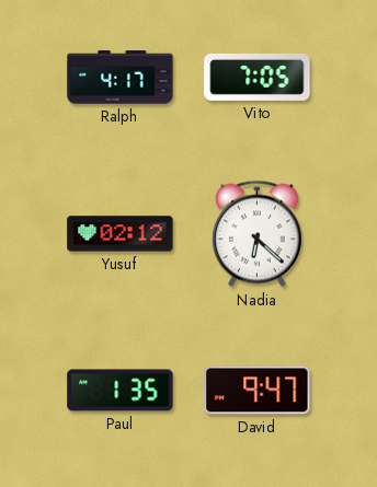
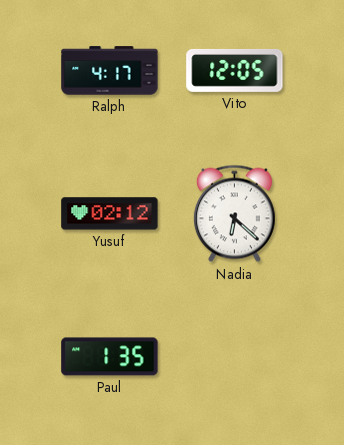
Vito: 7:05 -> 12:05
David: 9:47 -> none
